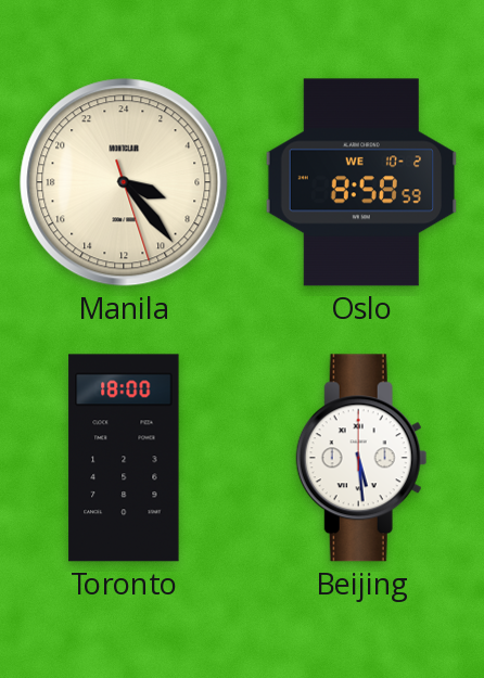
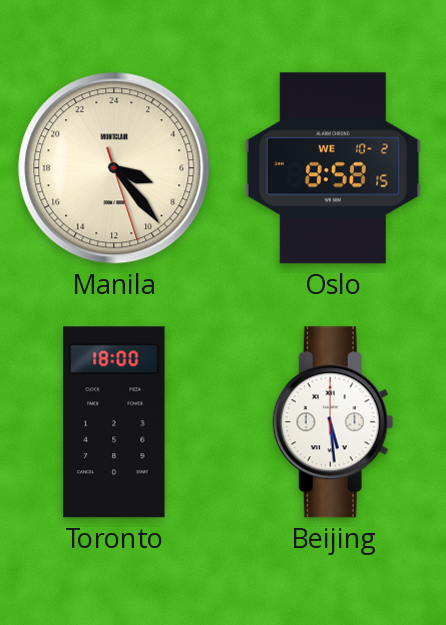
Oslo: 8:58:59 -> 8:58:15
